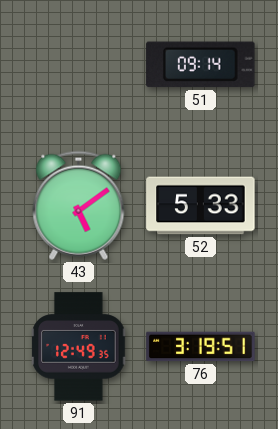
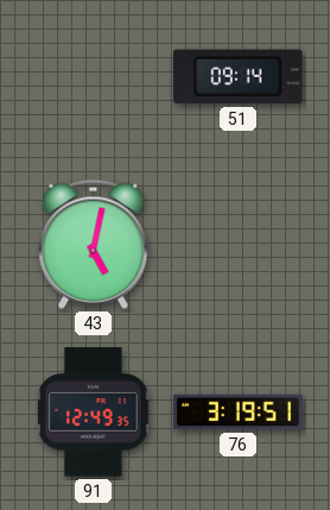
43: 5:09 -> 5:02
52: 5:33 -> none
